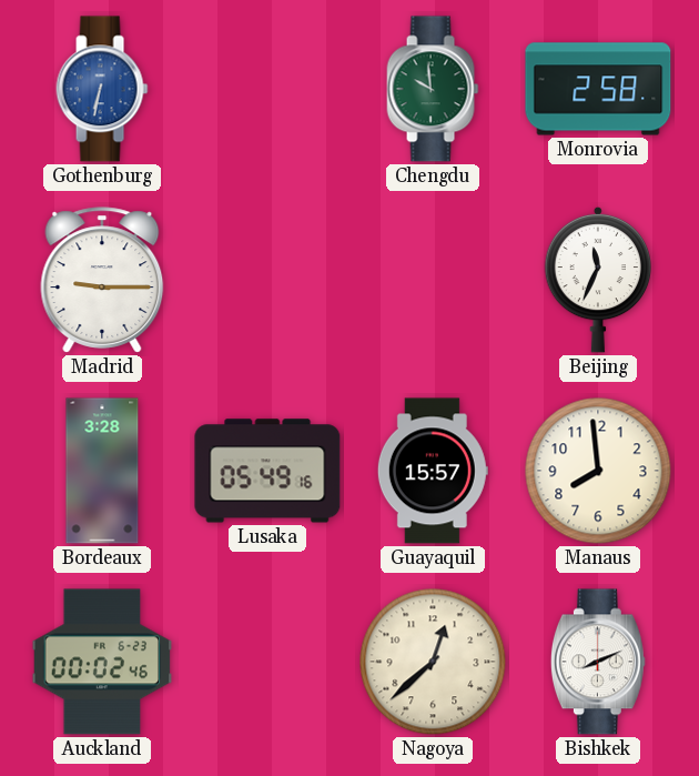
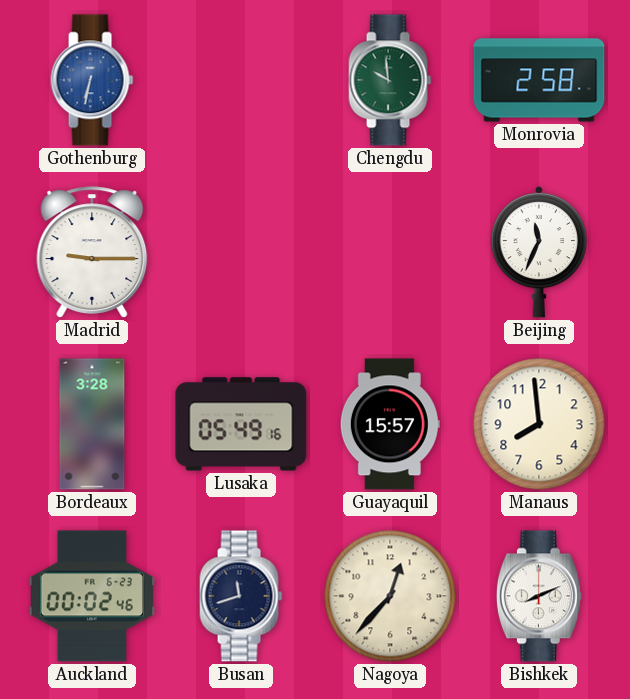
Busan: none -> 11:42
Nagoya: 12:38 -> 12:37
